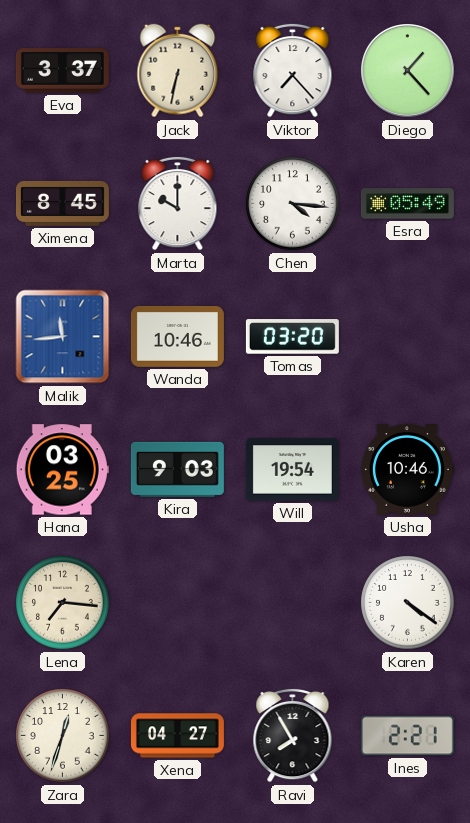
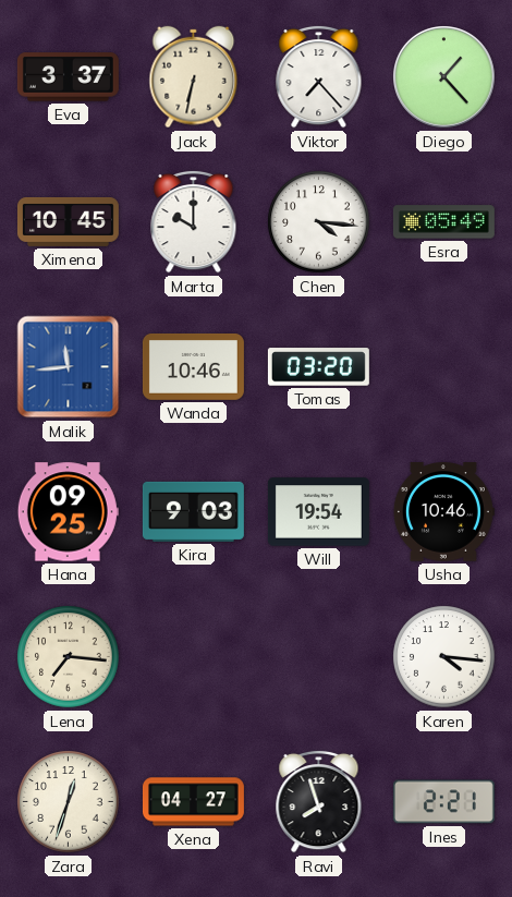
Ximena: 8:45 -> 10:45
Hana: 03:25 -> 09:25
Karen: 4:21 -> 4:16
Ravi: 7:55 -> 7:57
